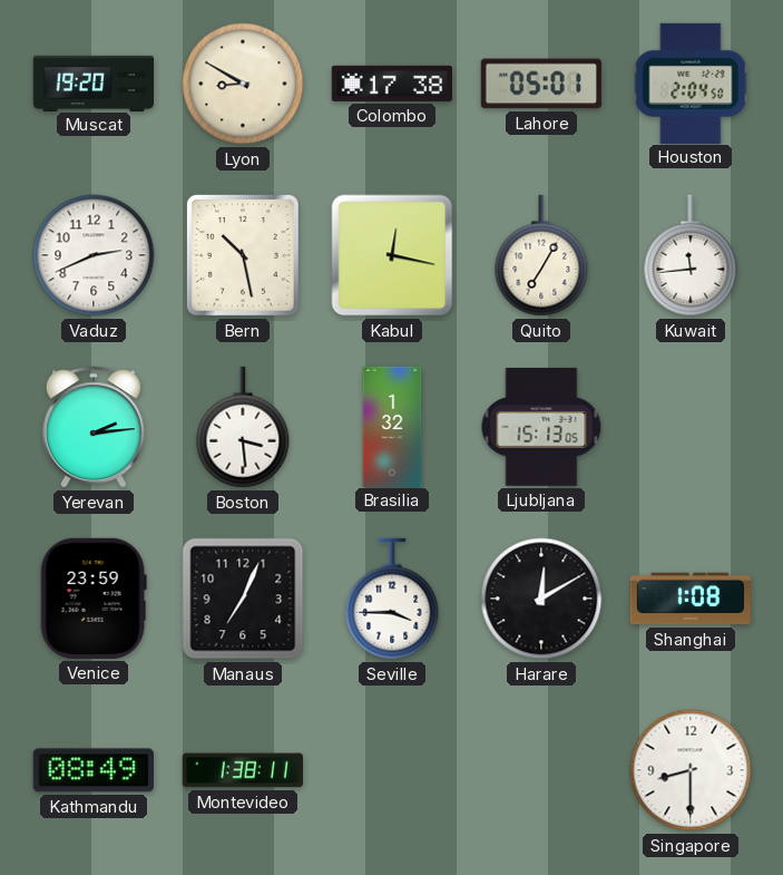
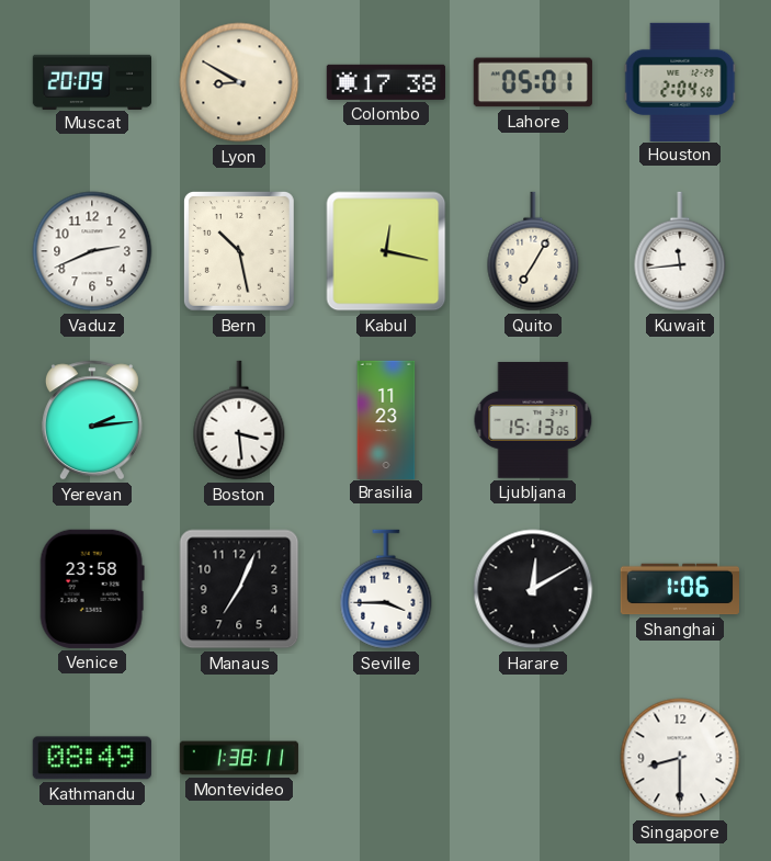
Muscat: 19:20 -> 20:09
Brasilia: 1:32 -> 11:23
Venice: 23:59 -> 23:58
Shanghai: 1:08 -> 1:06
